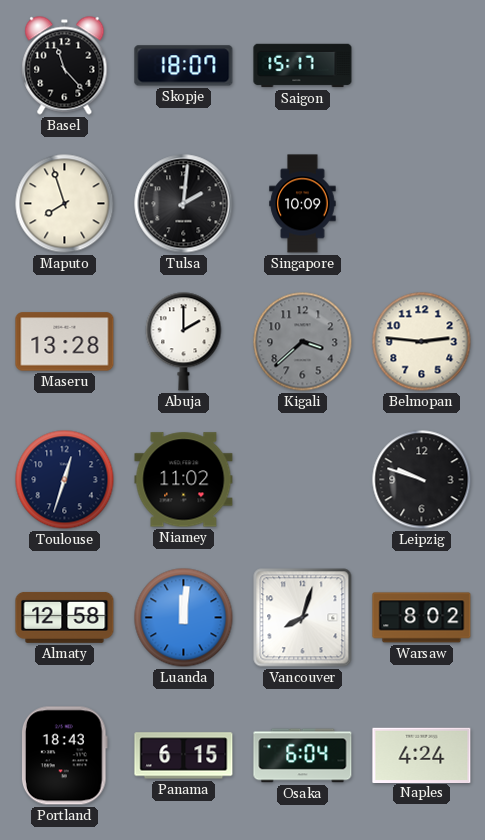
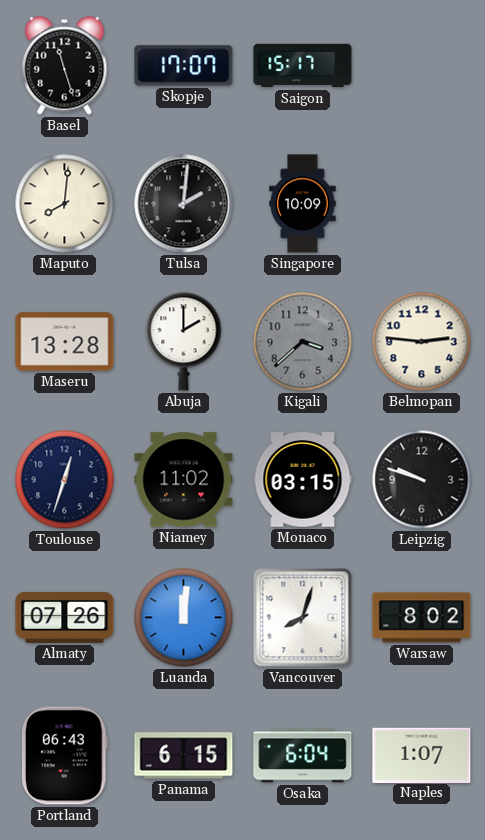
Basel: 11:23 -> 11:27
Skopje: 18:07 -> 17:07
Maputo: 7:57 -> 8:01
Monaco: none -> 03:15
Almaty: 12:58 -> 07:26
Portland: 18:43 -> 06:43
Naples: 4:24 -> 1:07
